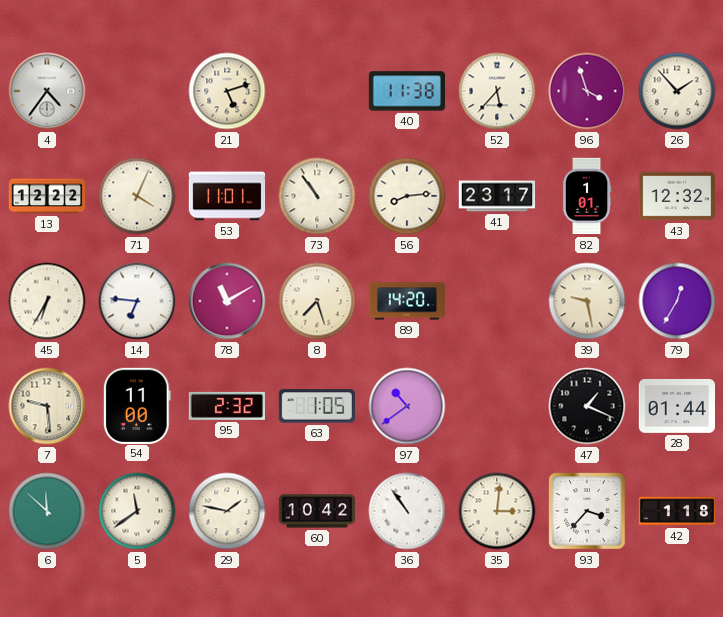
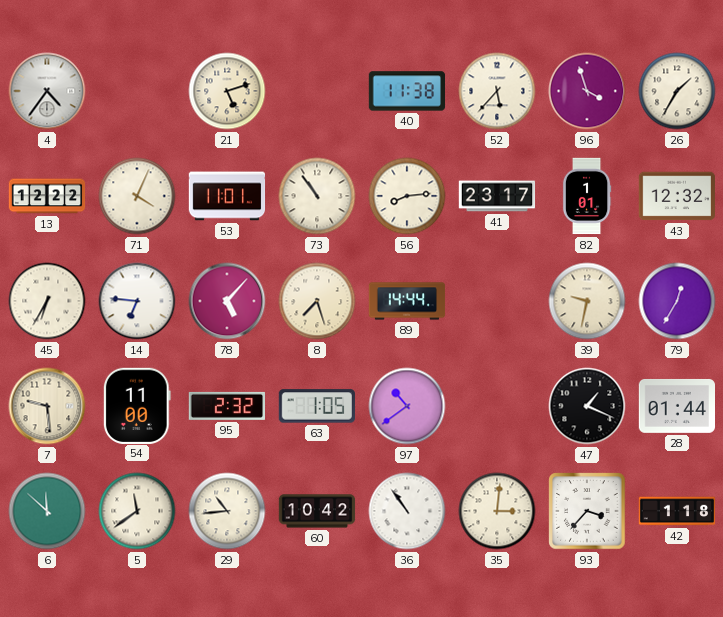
26: 1:53 -> 1:35
78: 11:10 -> 5:07
89: 14:20 -> 14:44
39: 9:28 -> 9:32
29: 1:47 -> 10:44
